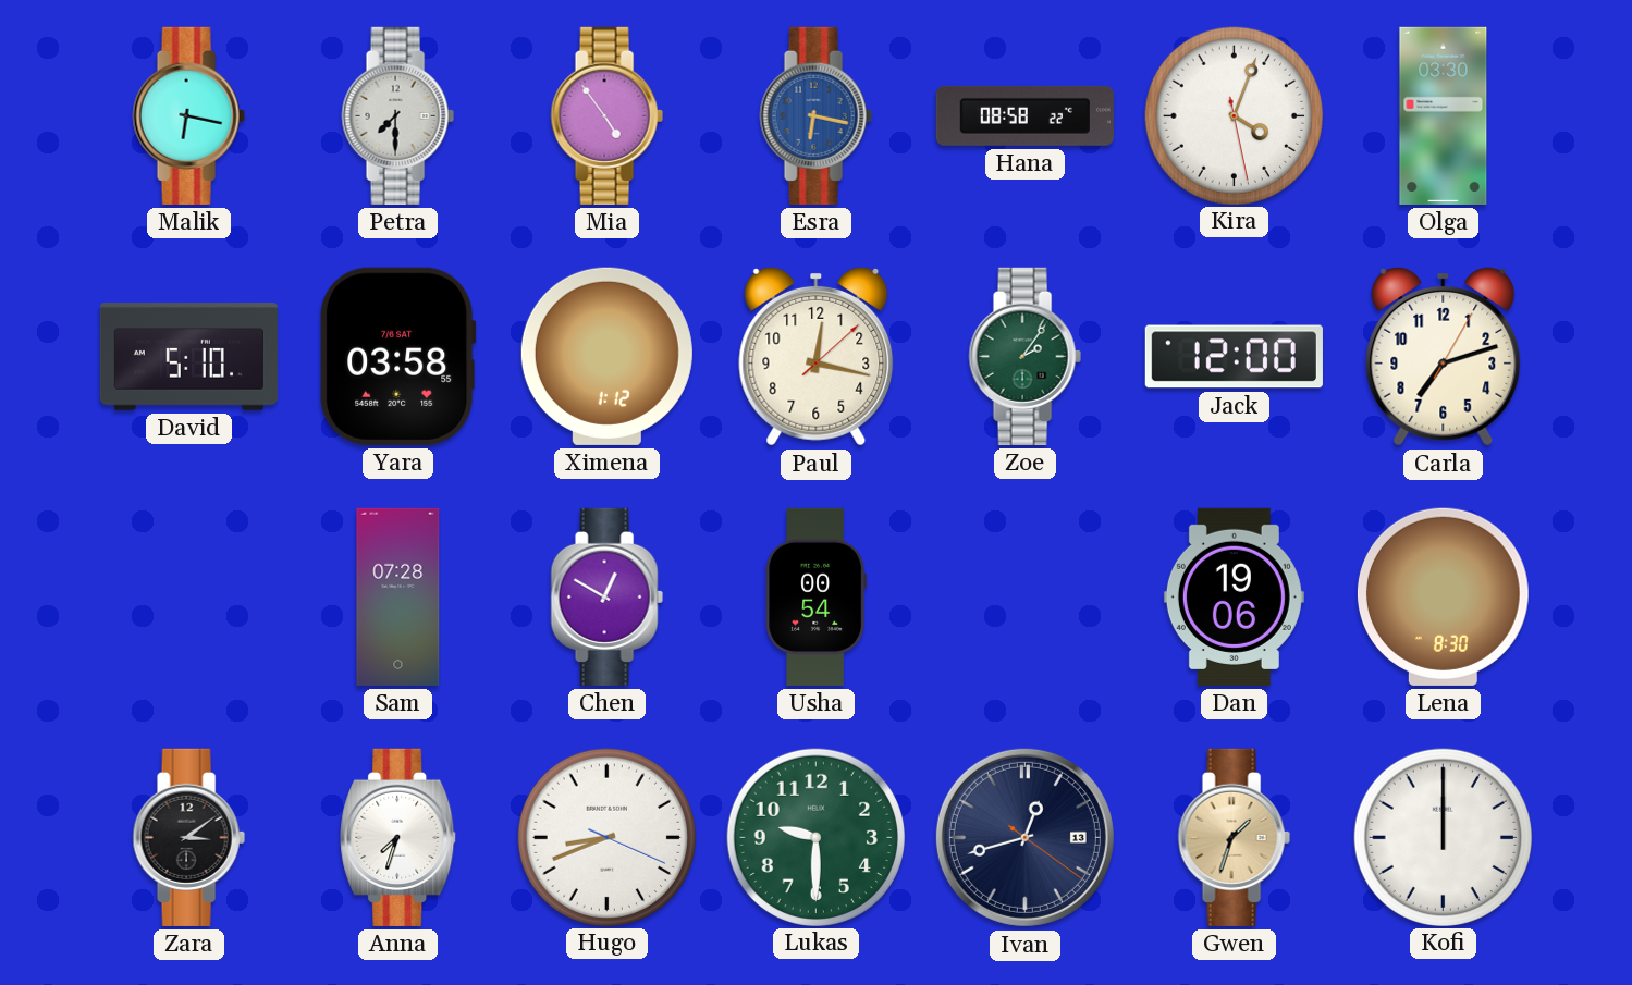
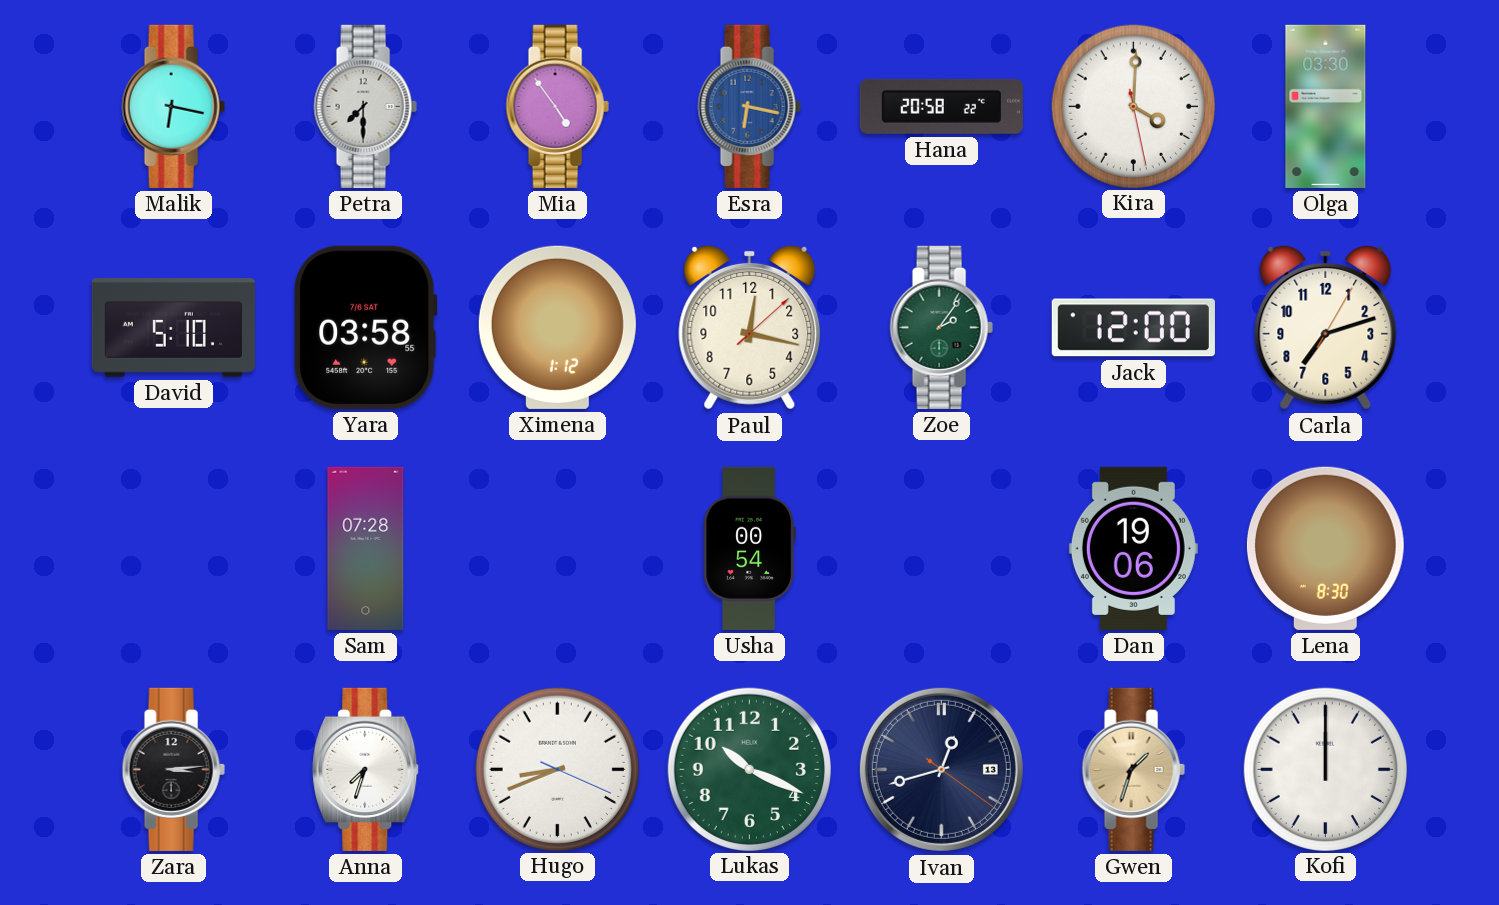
Hana: 08:58 -> 20:58
Kira: 4:03 -> 4:00
Chen: 12:50 -> none
Zara: 3:09 -> 3:14
Lukas: 9:30 -> 10:19
